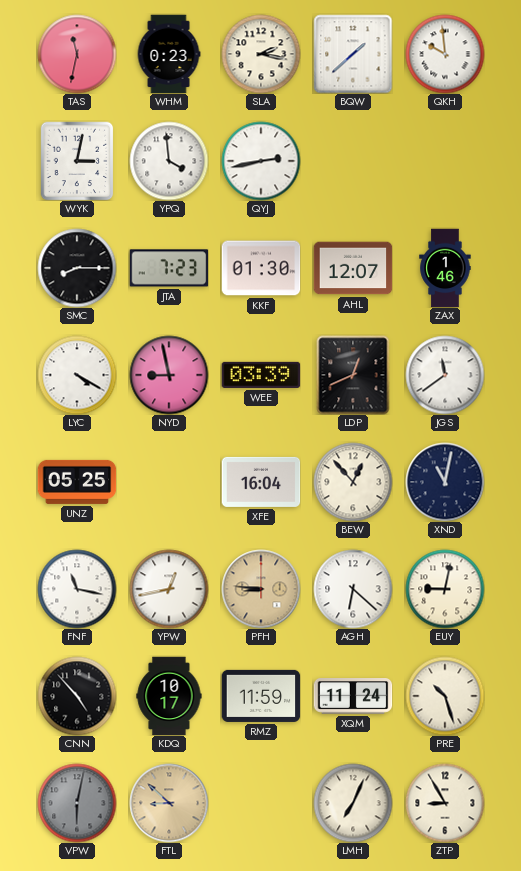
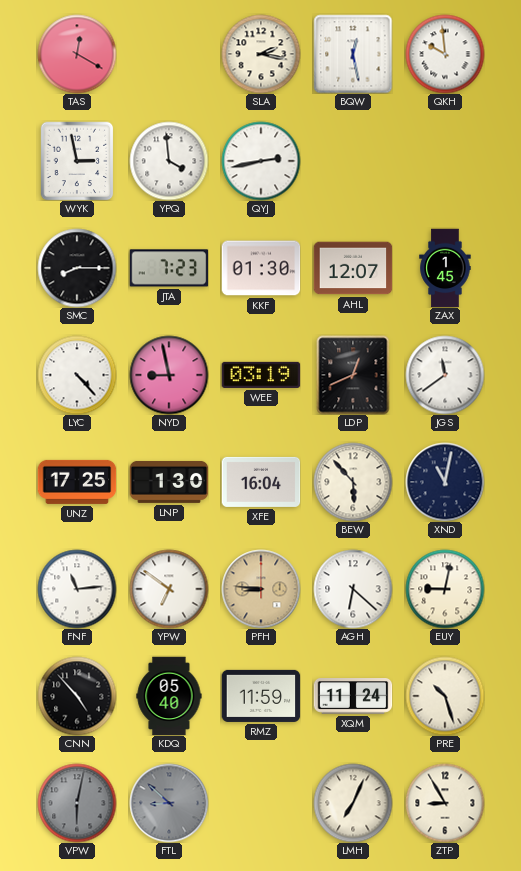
TAS: 11:32 -> 12:20
WHM: 0:23 -> none
BQW: 1:38 -> 12:28
WYK: 3:02 -> 2:58
ZAX: 1:46 -> 1:45
LYC: 4:20 -> 4:23
WEE: 03:39 -> 03:19
UNZ: 05:25 -> 17:25
LNP: none -> 1:30
BEW: 12:53 -> 5:53
FNF: 11:17 -> 11:14
YPW: 12:43 -> 6:51
KDQ: 10:17 -> 05:40
FTL dial: champagne -> grey
